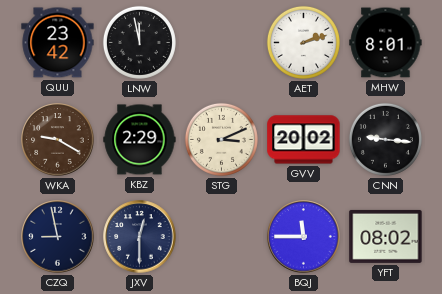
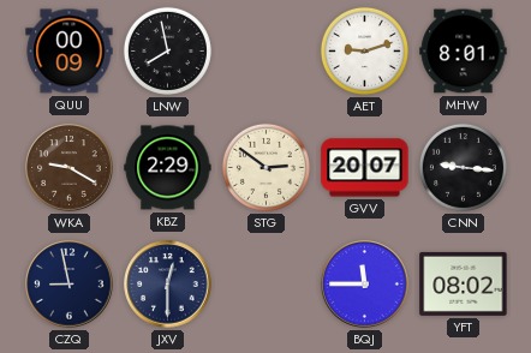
QUU: 23:42 -> 00:09
LNW: 11:58 -> 7:58
AET: 2:12 -> 9:12
STG: 3:11 -> 2:51
GVV: 20:02 -> 20:07
